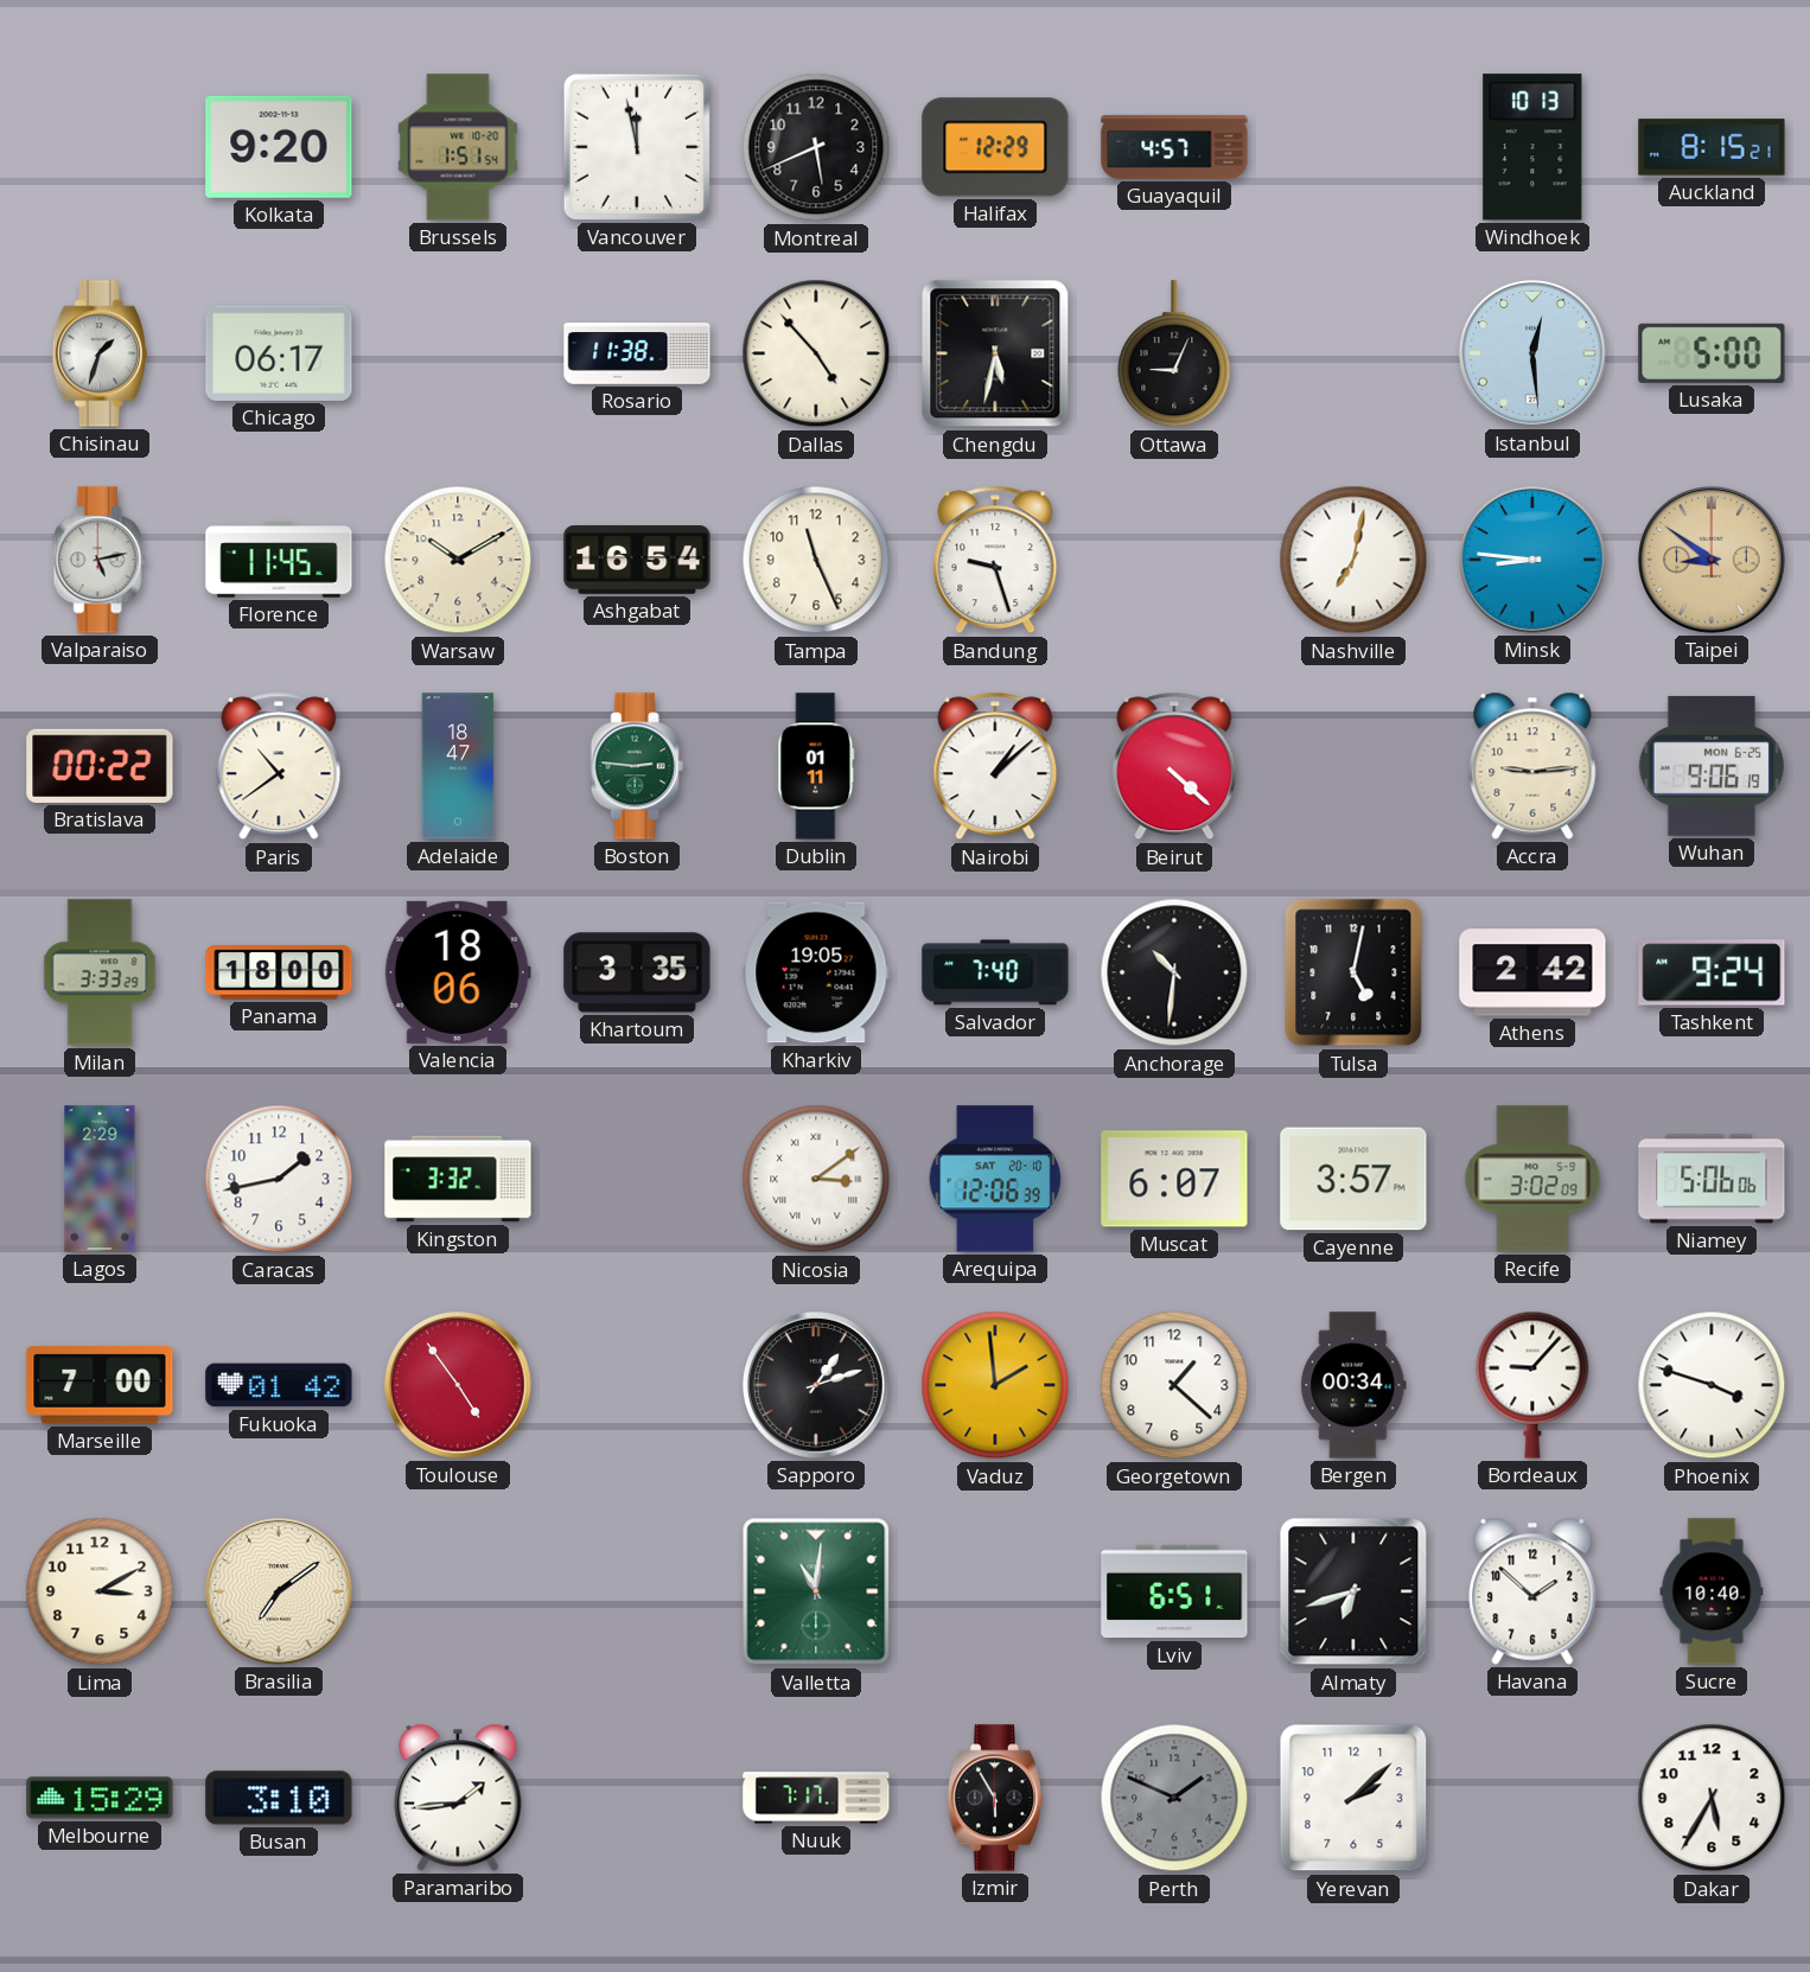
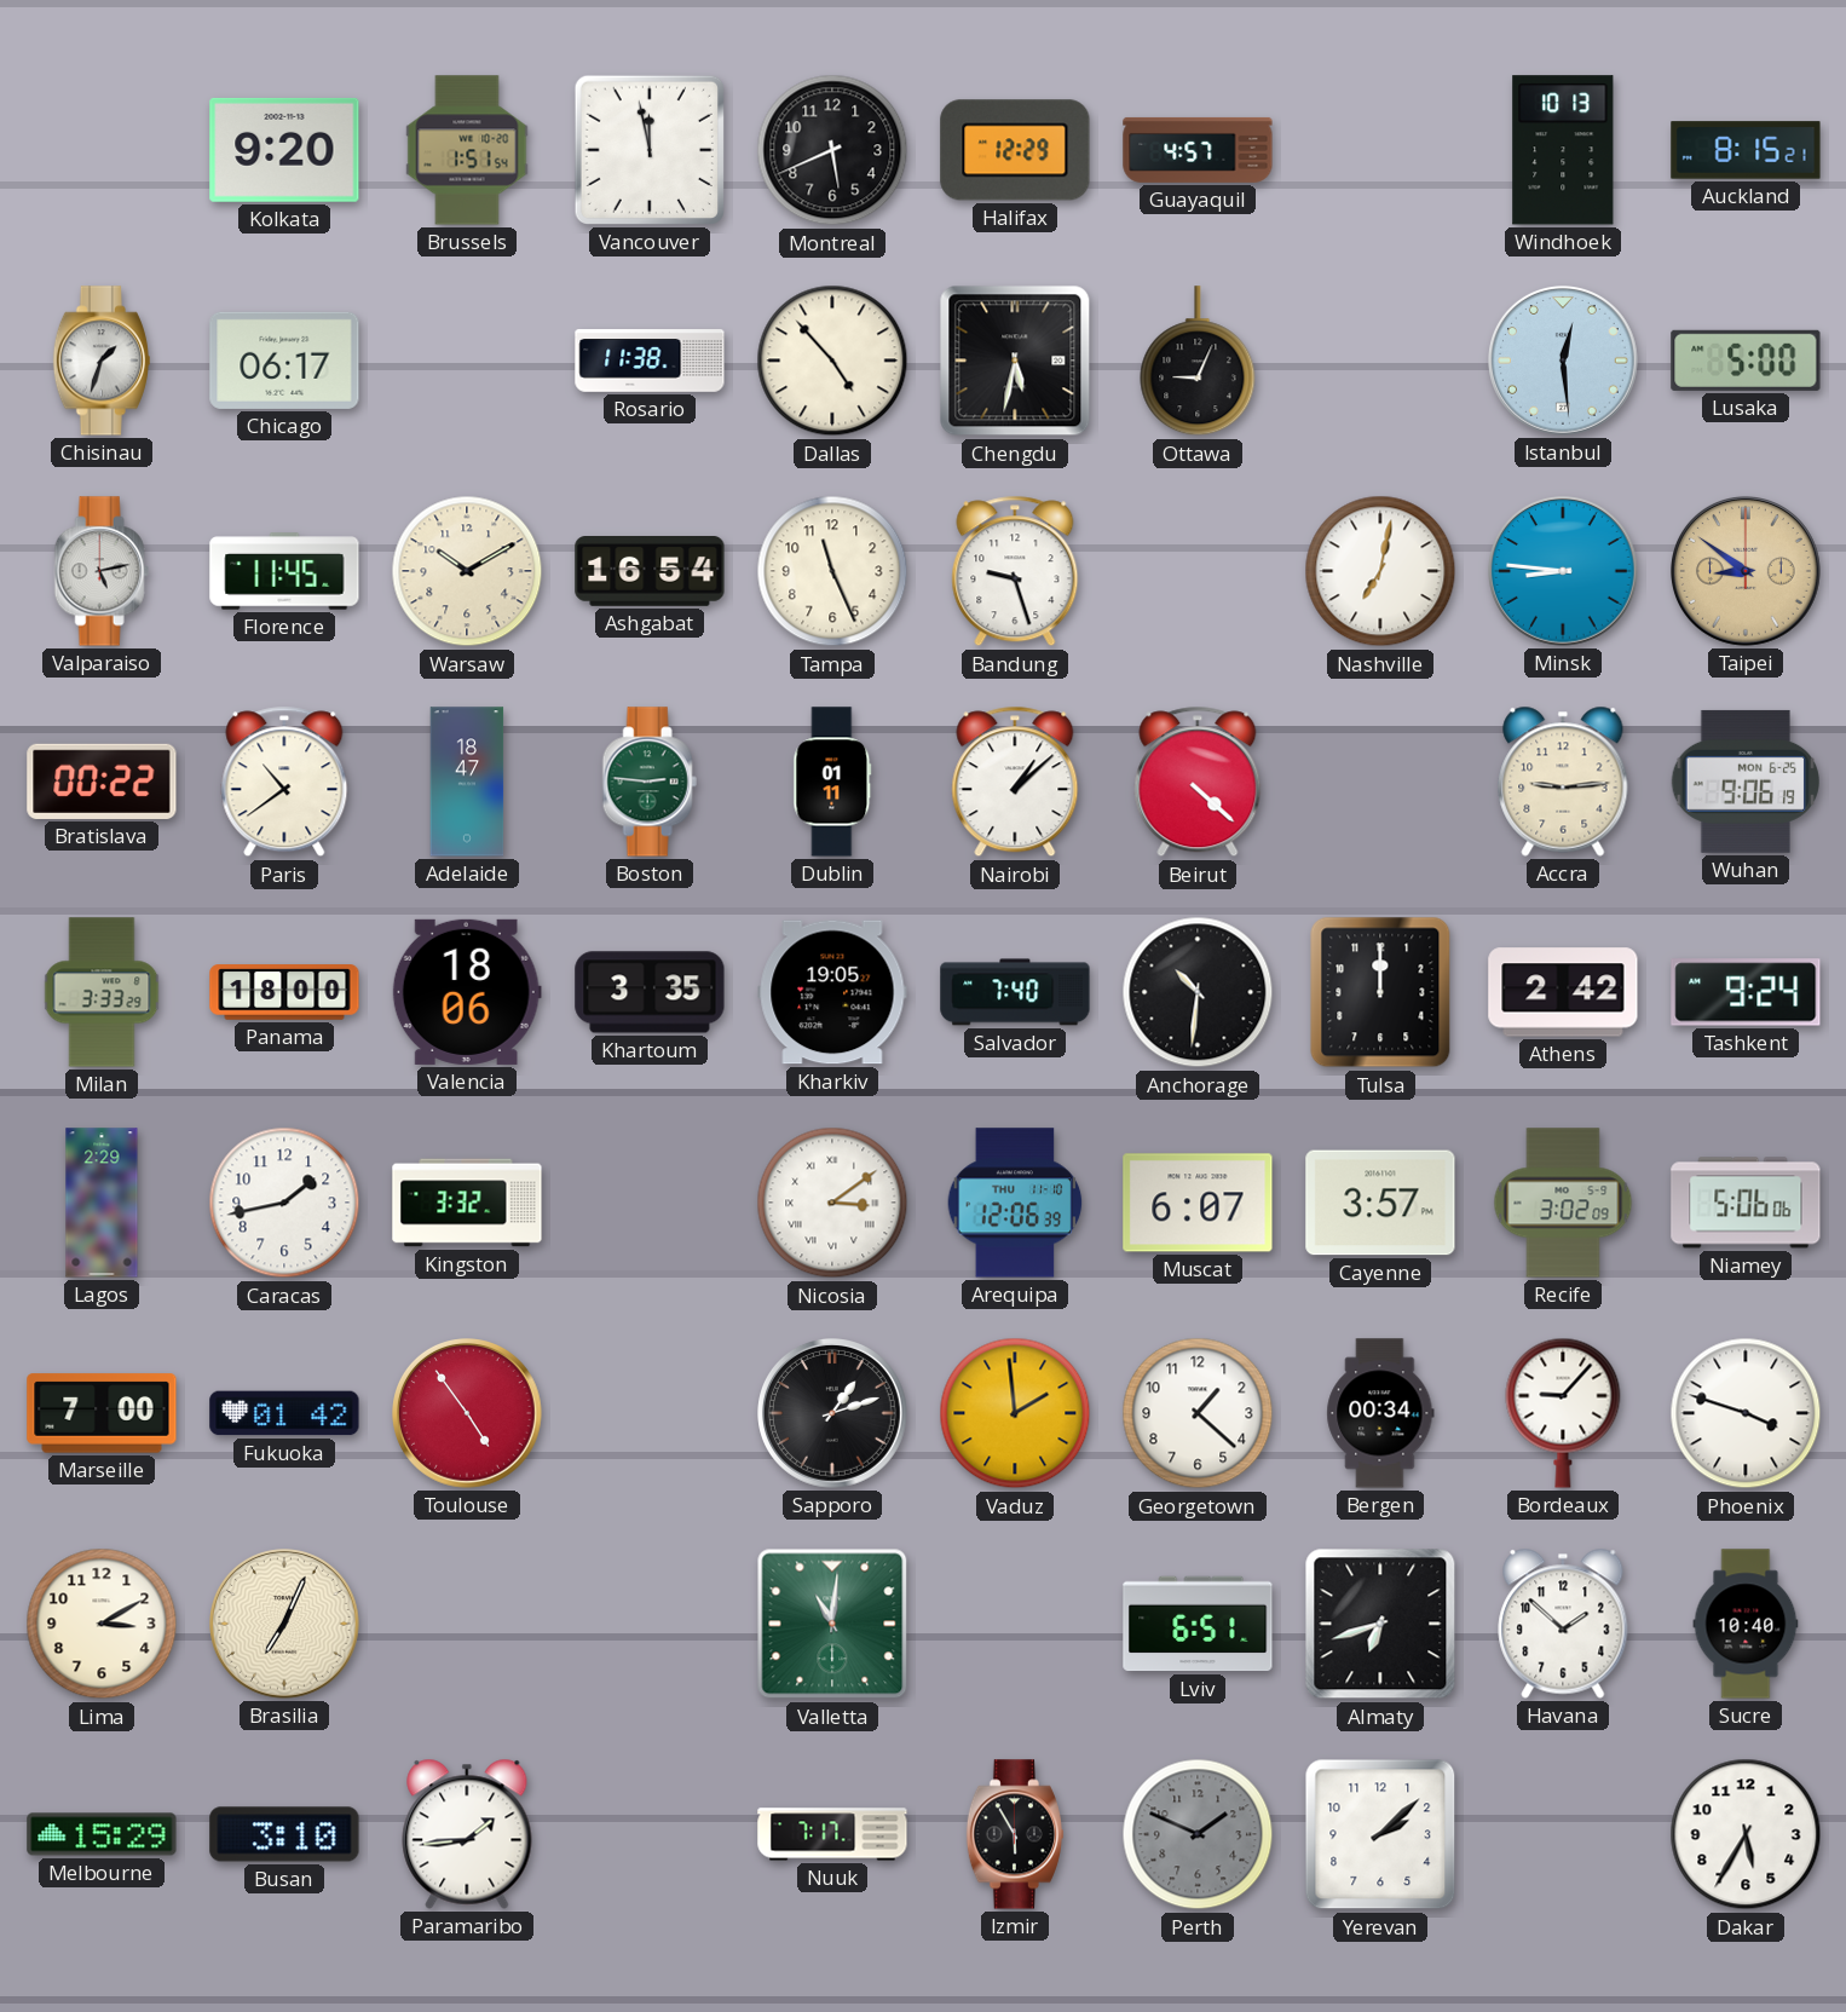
Tulsa: 5:02 -> 12:00
Arequipa date: SAT 20-10 -> THU 11-10
Brasilia: 7:09 -> 7:04
